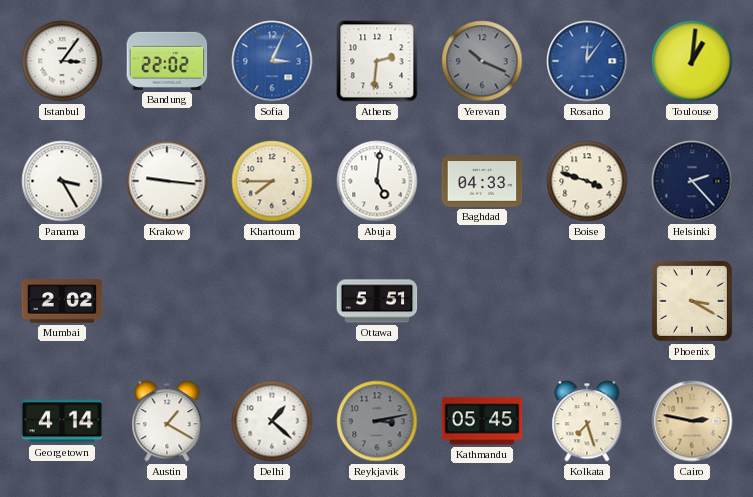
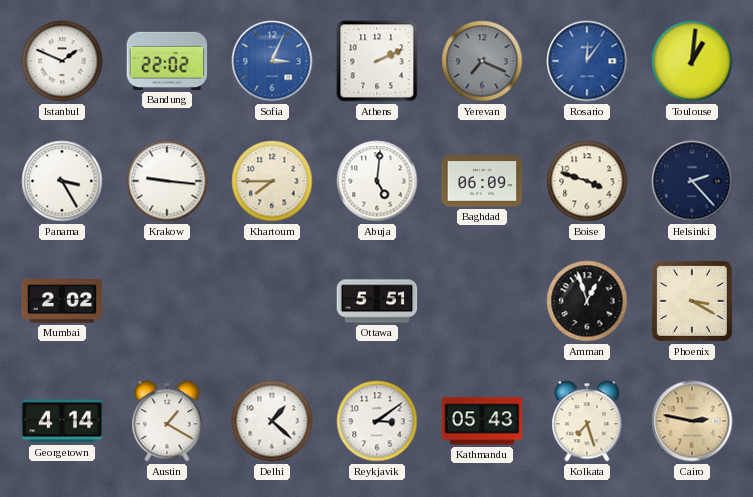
Istanbul: 3:06 -> 1:49
Athens: 2:31 -> 2:11
Yerevan: 10:19 -> 7:19
Baghdad: 04:33 -> 06:09
Amman: none -> 12:57
Reykjavik: 3:13 -> 3:09
Reykjavik dial: grey -> white
Kathmandu: 05:45 -> 05:43
